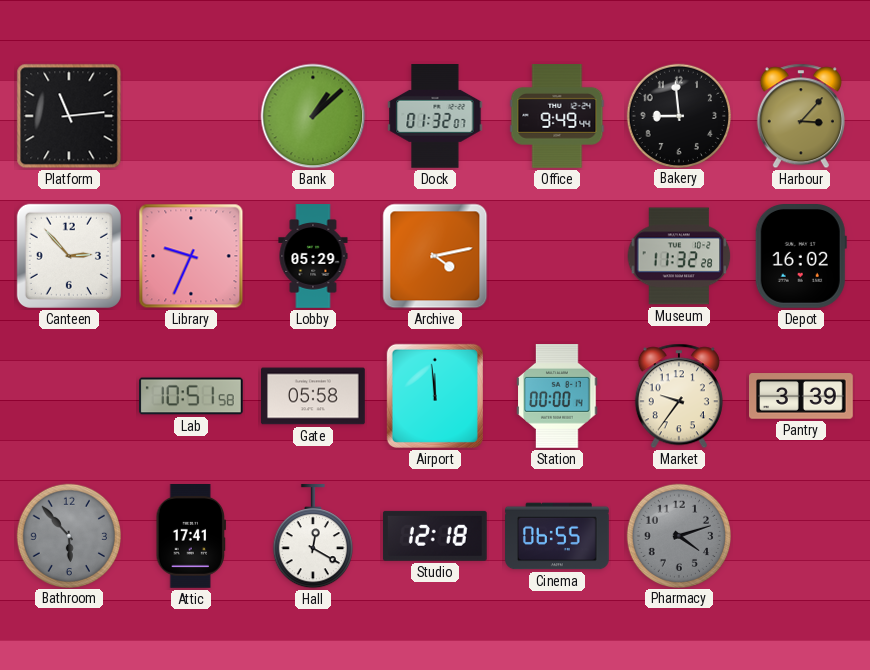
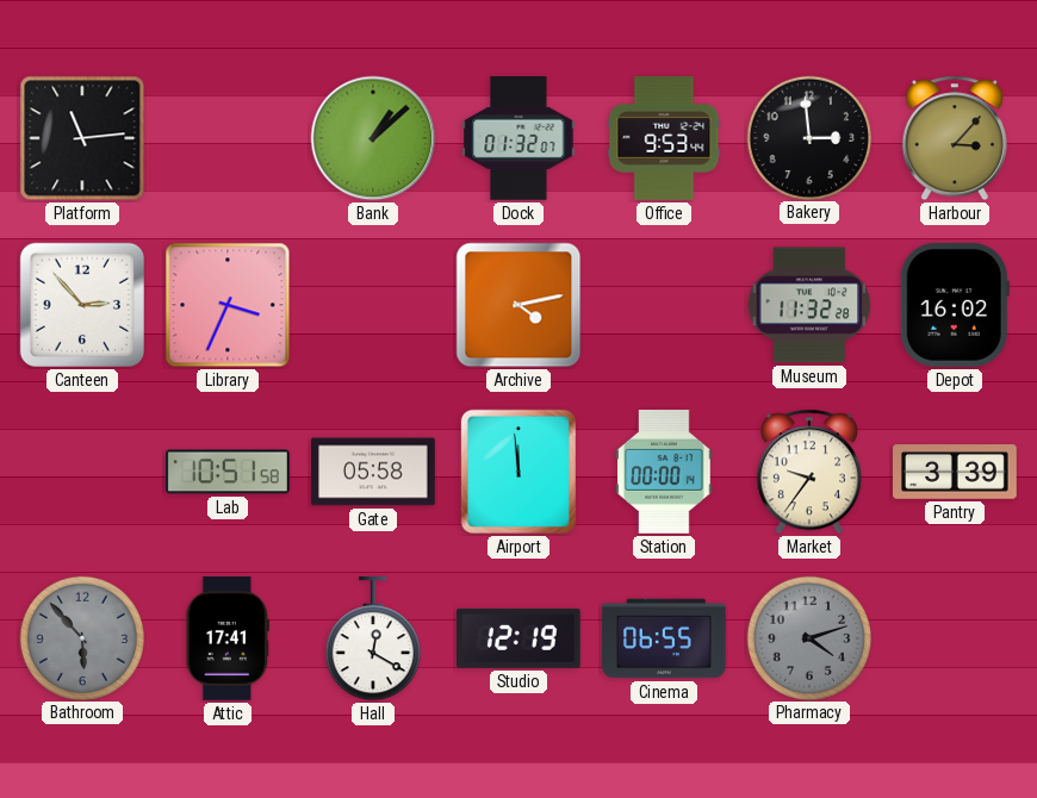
Office: 9:49 -> 9:53
Bakery: 8:59 -> 2:59
Library: 9:34 -> 3:34
Lobby: 05:29 -> none
Studio: 12:18 -> 12:19
